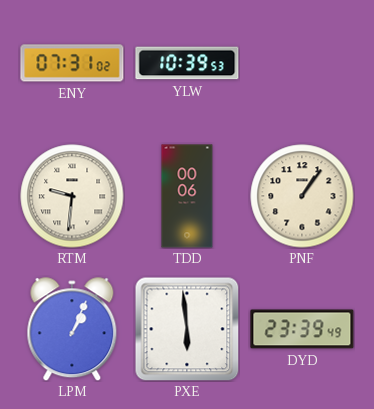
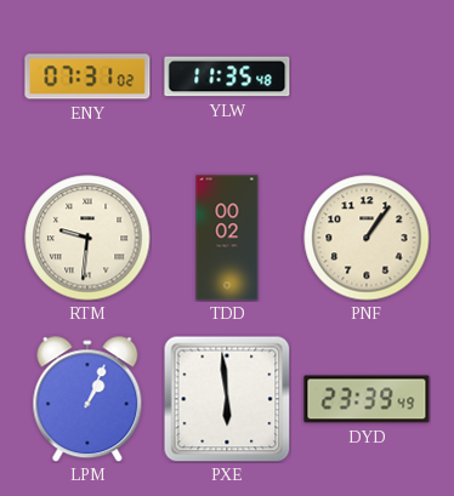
YLW: 10:39 -> 11:35
TDD: 00:06 -> 00:02
